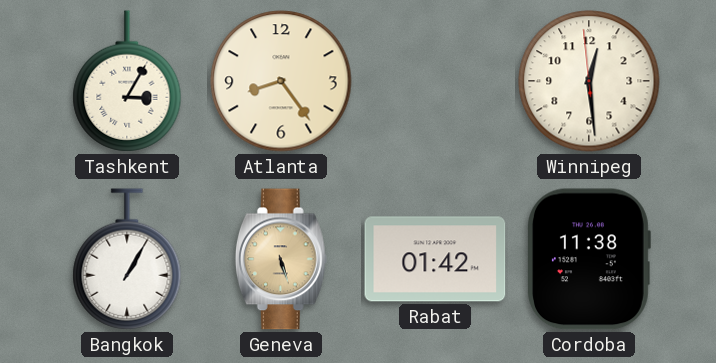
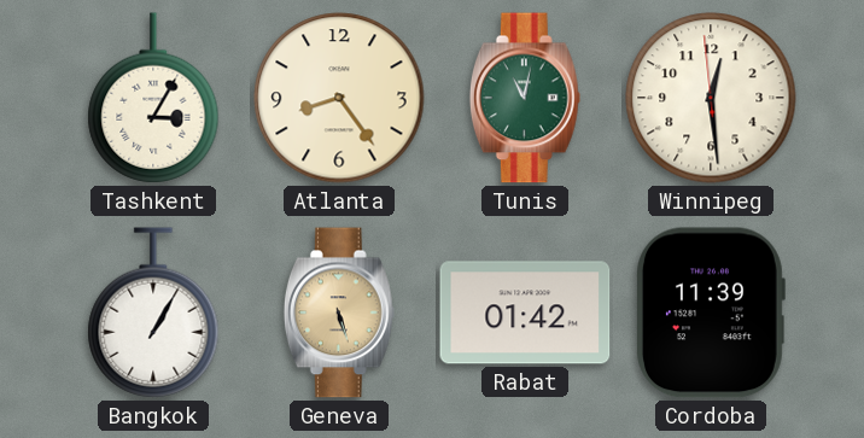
Tunis: none -> 11:02
Cordoba: 11:38 -> 11:39
